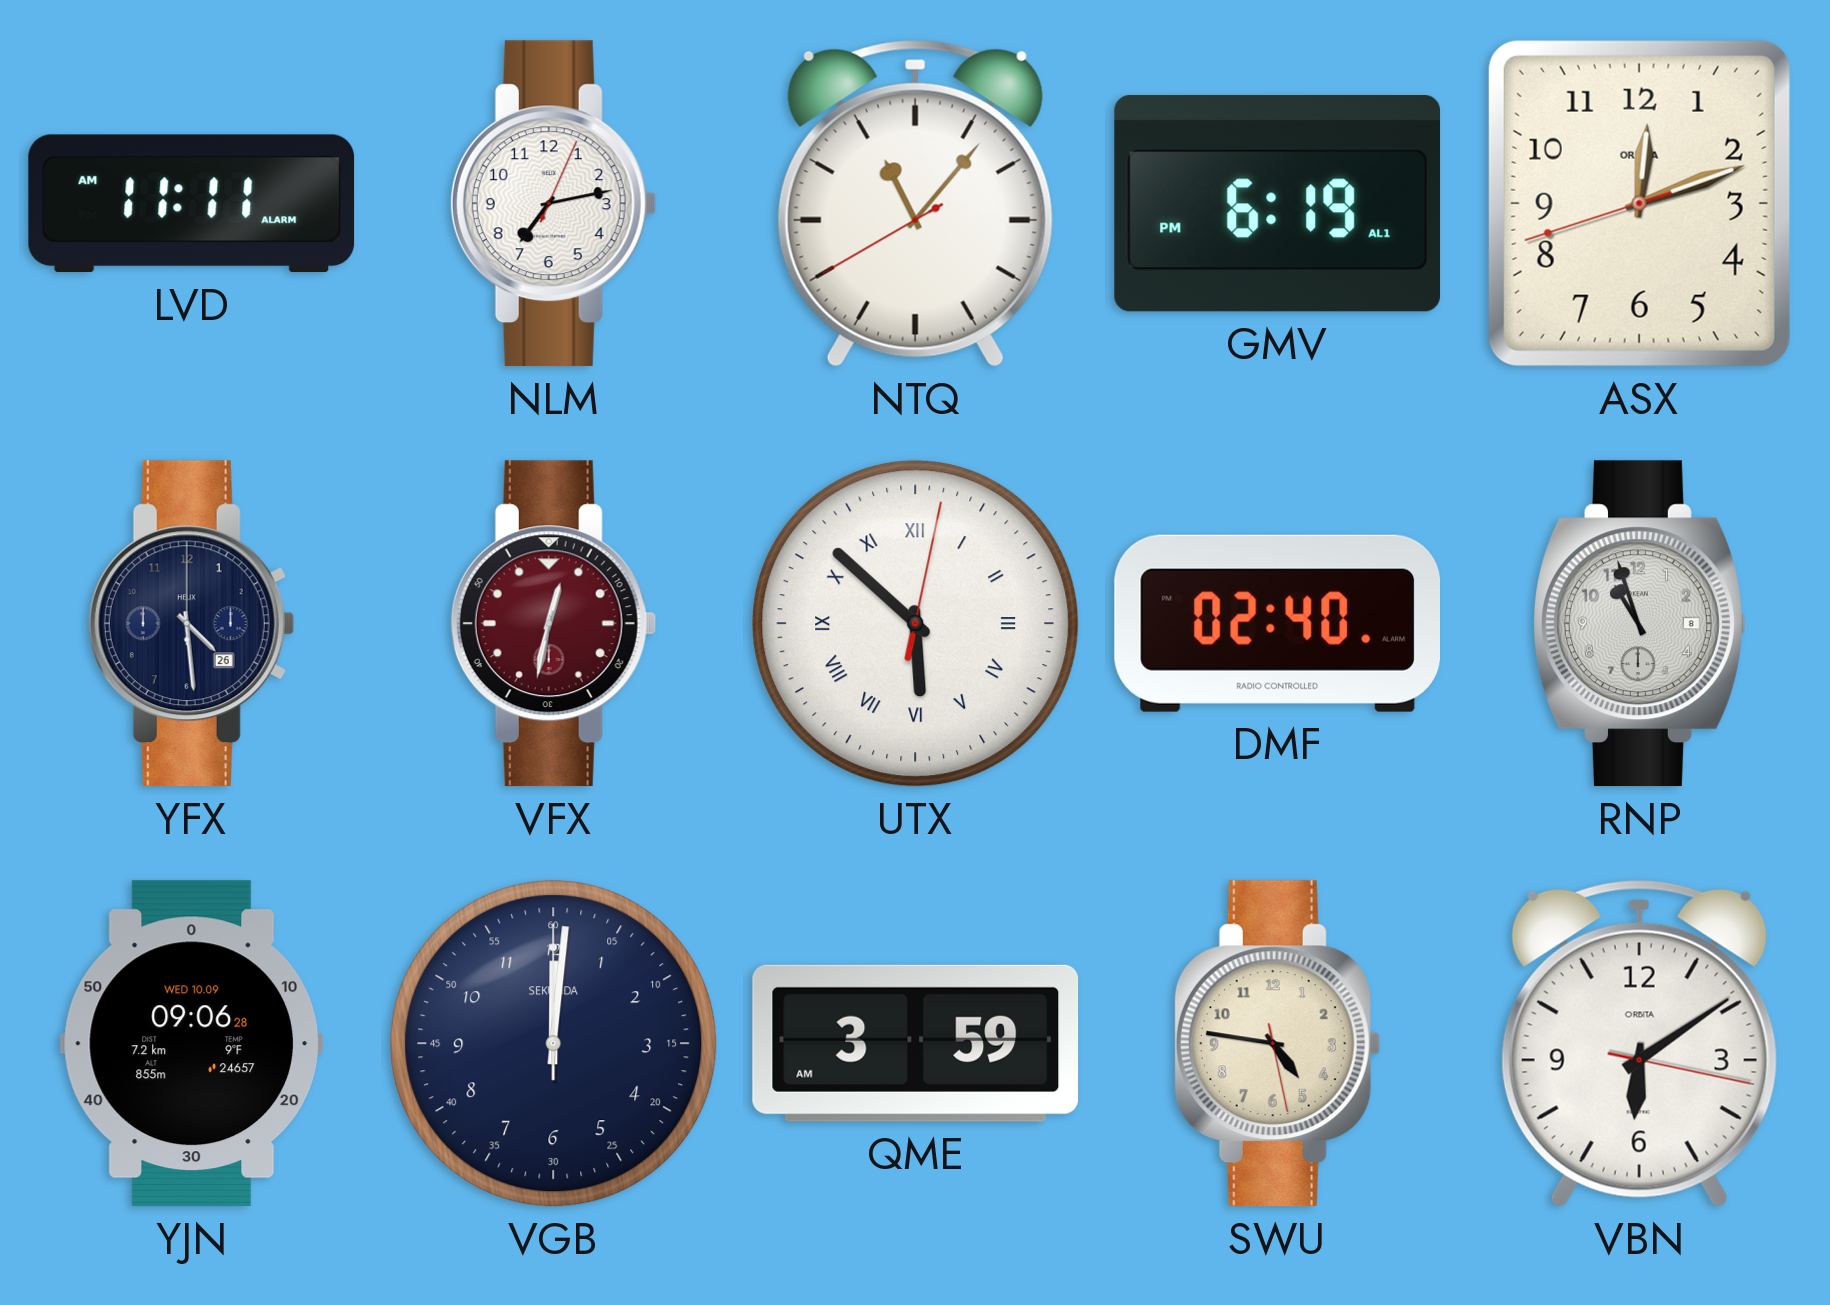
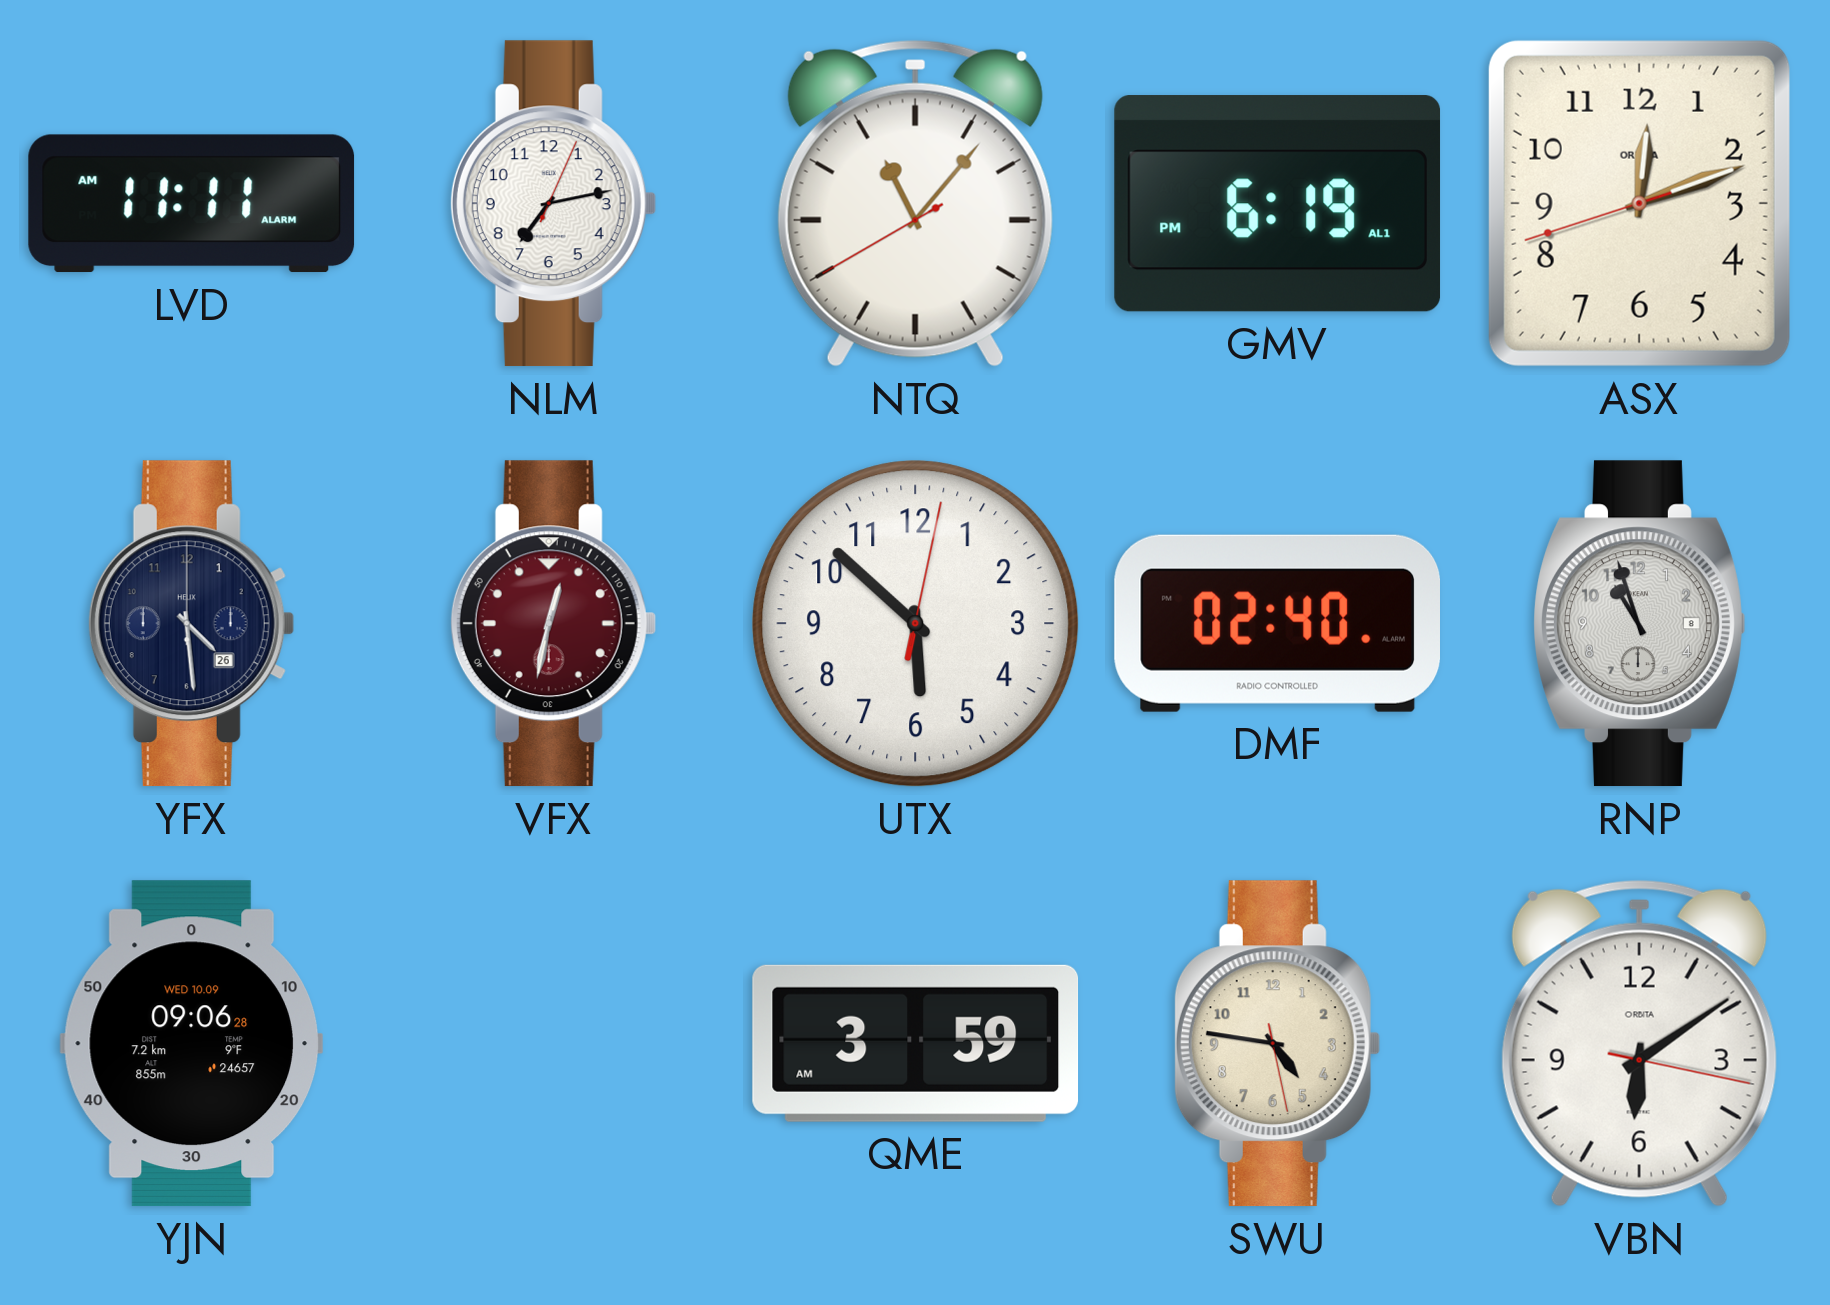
UTX numerals: Roman -> Arabic
VGB: 12:01 -> none
